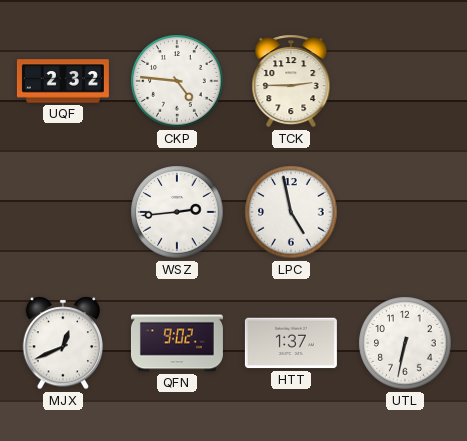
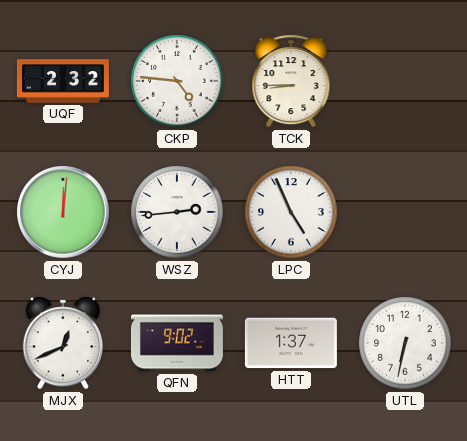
TCK: 2:45 -> 8:45
CYJ: none -> 12:01
LPC: 4:58 -> 4:56
